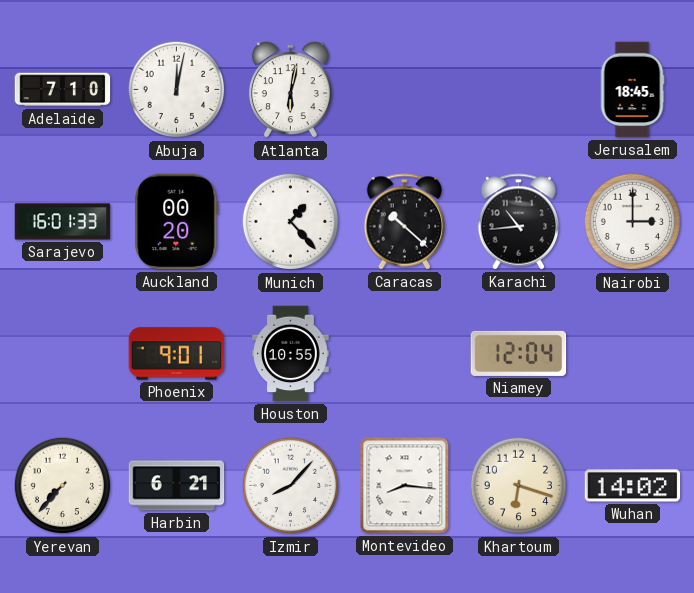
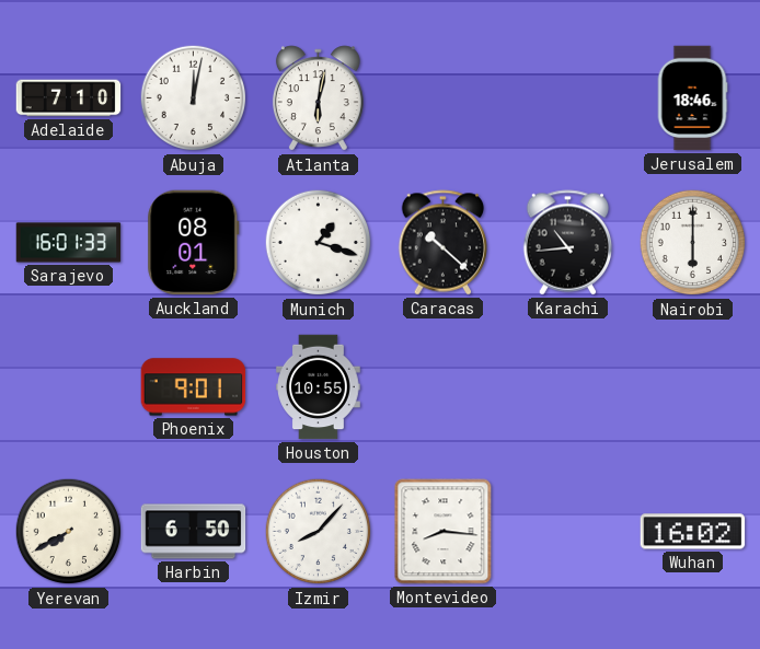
Jerusalem: 18:45 -> 18:46
Auckland: 00:20 -> 08:01
Munich: 1:23 -> 1:18
Nairobi: 3:00 -> 6:00
Niamey: 12:04 -> none
Yerevan: 7:37 -> 7:40
Harbin: 6:21 -> 6:50
Khartoum: 6:18 -> none
Wuhan: 14:02 -> 16:02
